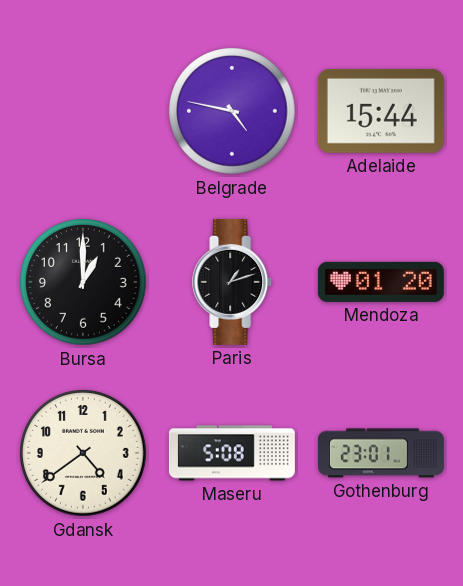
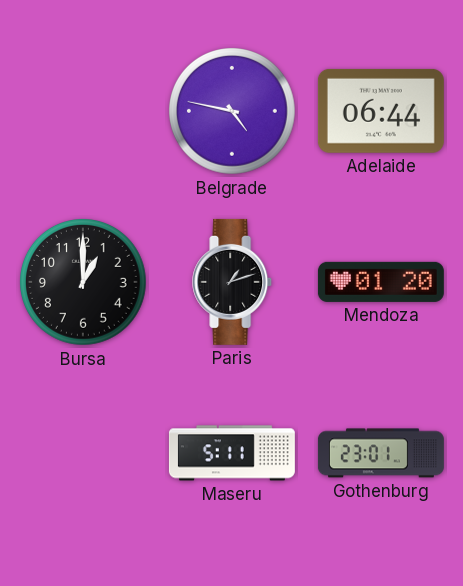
Adelaide: 15:44 -> 06:44
Gdansk: 4:39 -> none
Maseru: 5:08 -> 5:11
